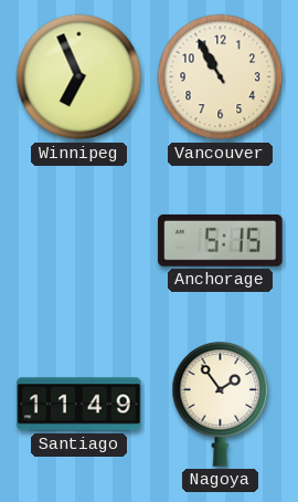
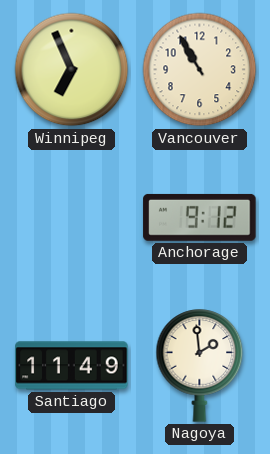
Anchorage: 5:15 -> 9:12
Nagoya: 1:54 -> 1:59
